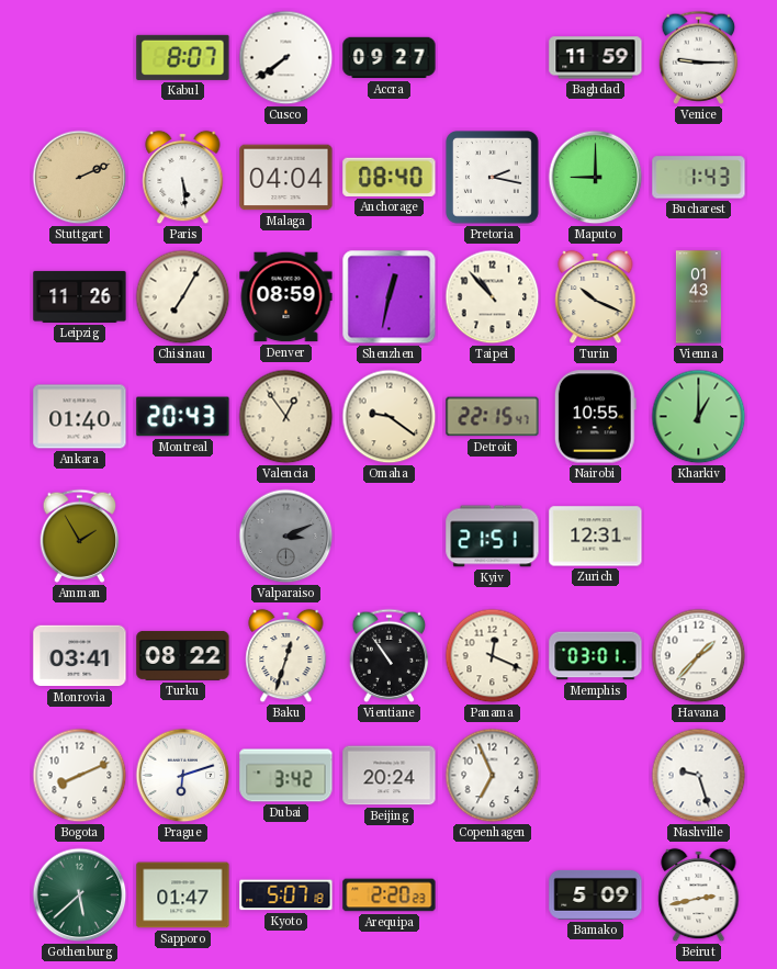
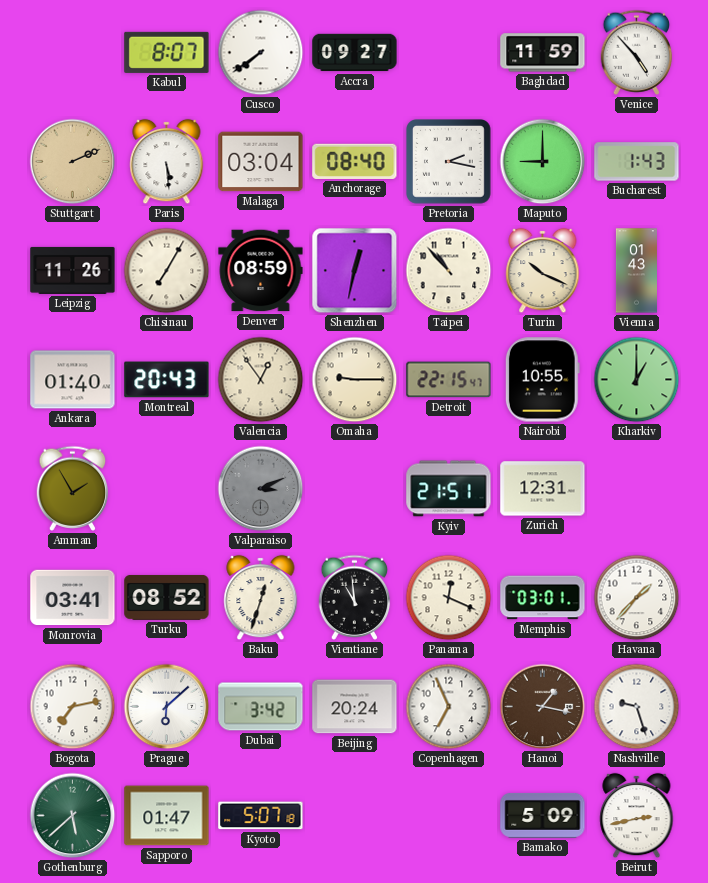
Venice: 9:15 -> 4:53
Malaga: 04:04 -> 03:04
Omaha: 9:21 -> 9:15
Turku: 08:22 -> 08:52
Vientiane: 10:54 -> 10:59
Bogota: 8:11 -> 7:13
Prague: 6:12 -> 6:08
Hanoi: none -> 1:17
Arequipa: 2:20 -> none
